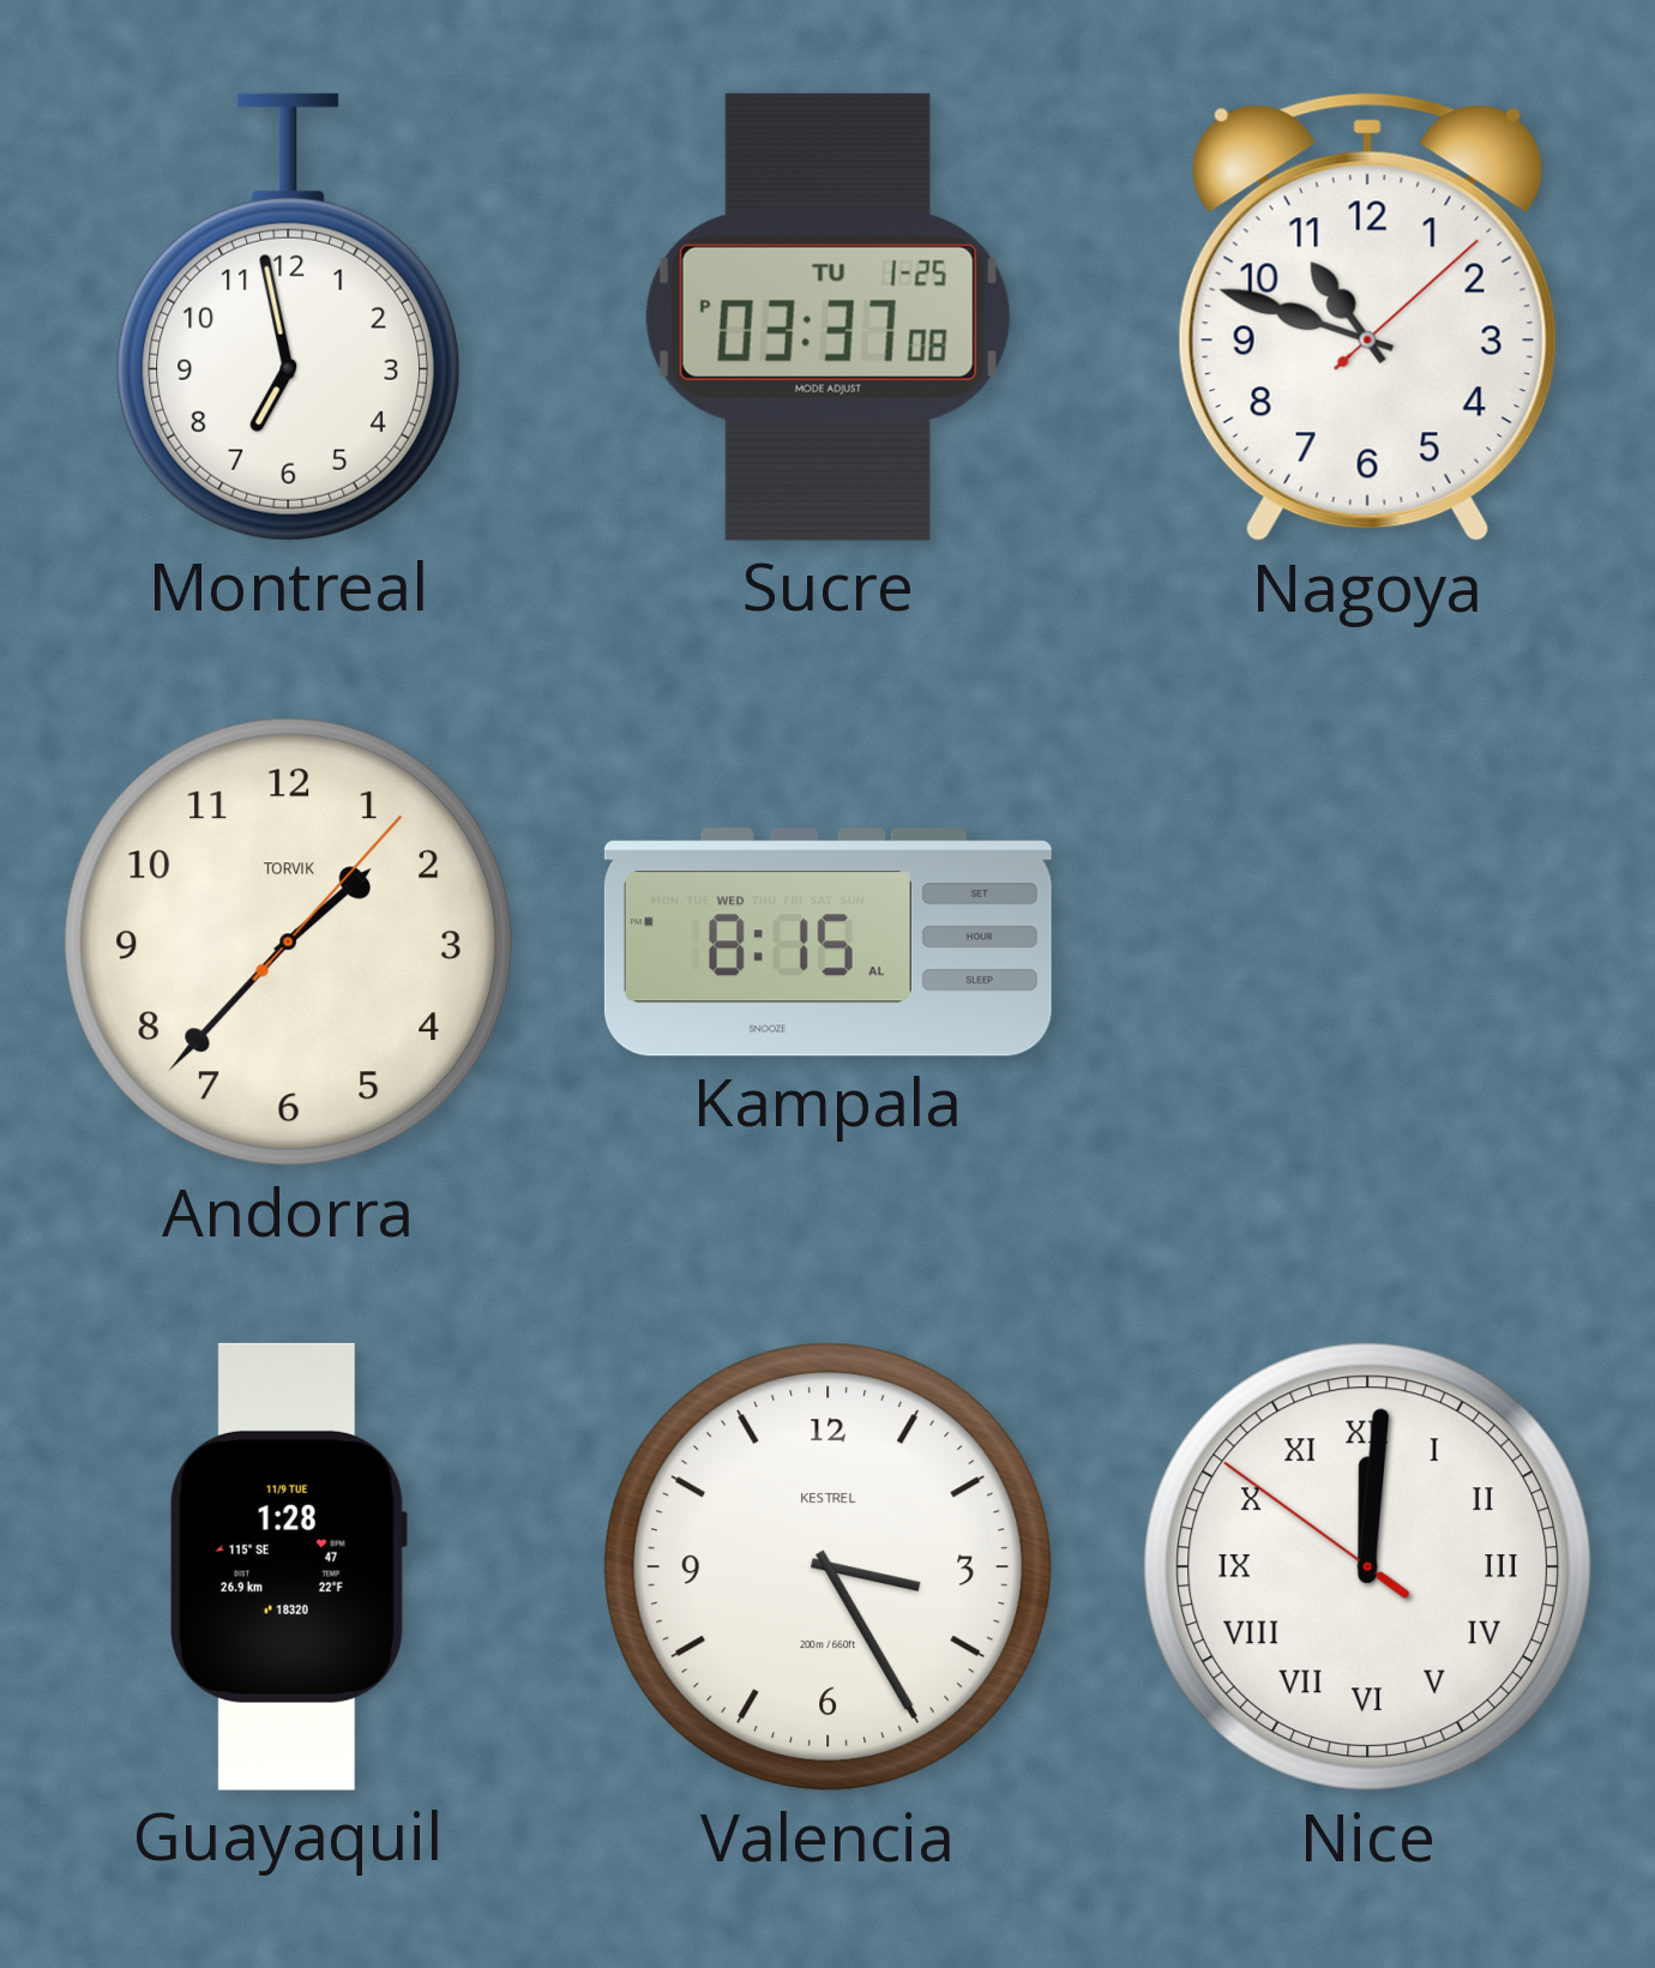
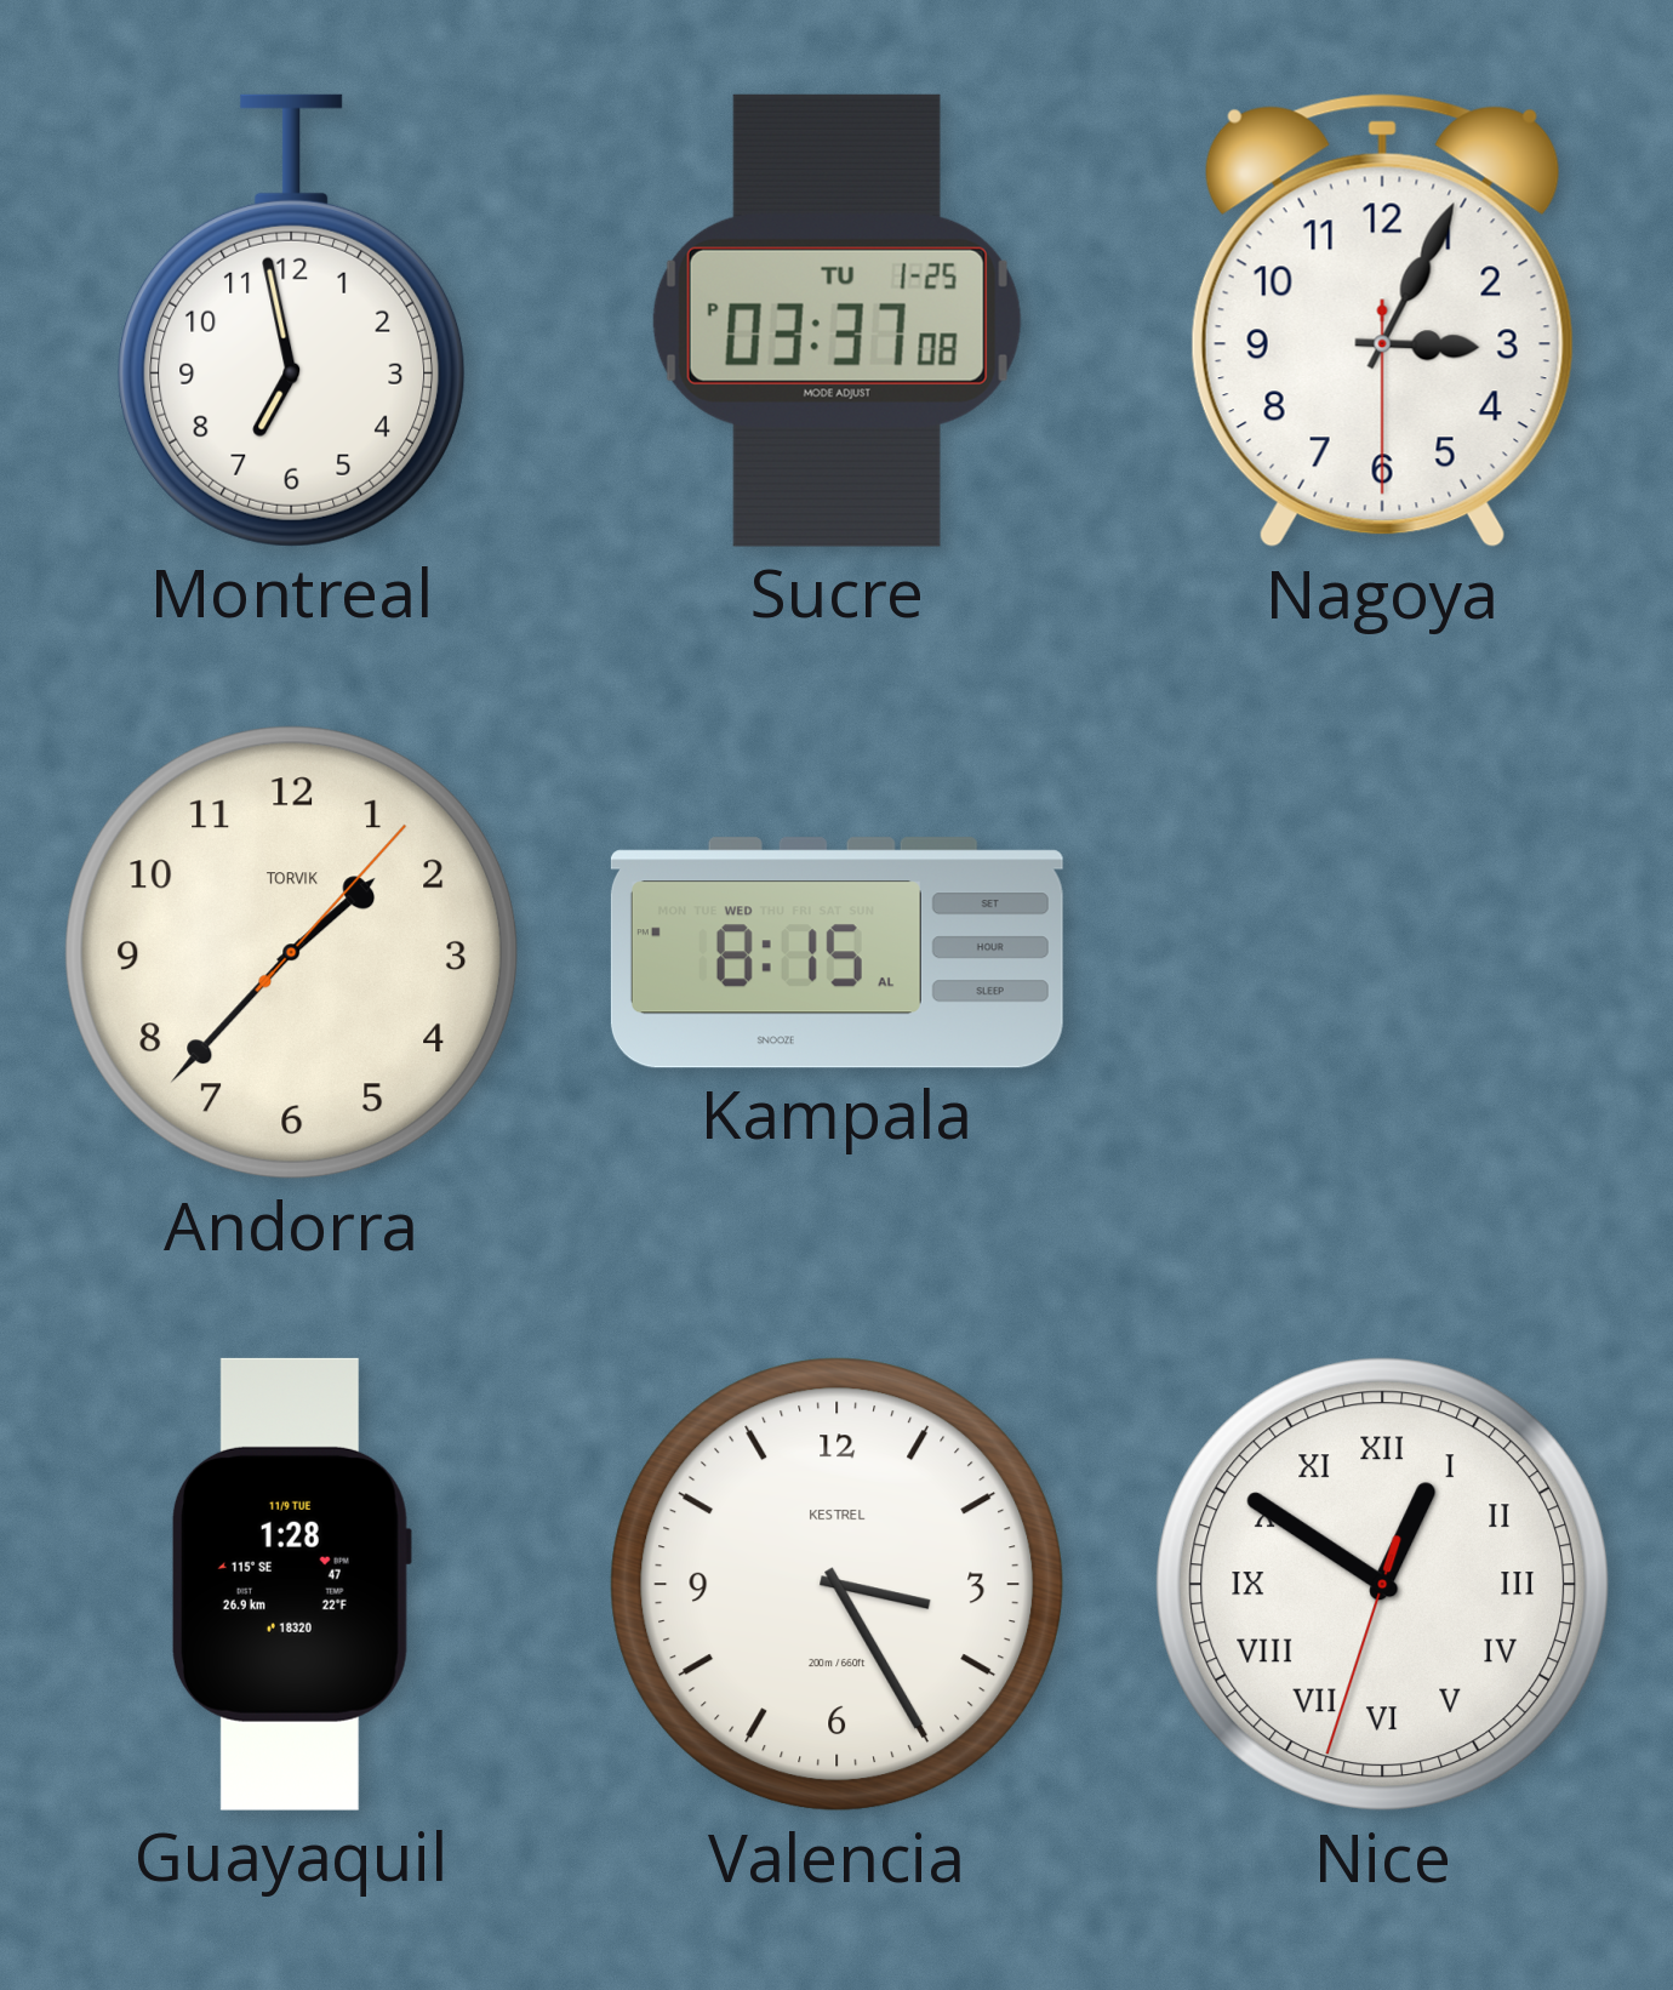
Nagoya: 10:48 -> 3:04
Nice: 12:00 -> 12:50
